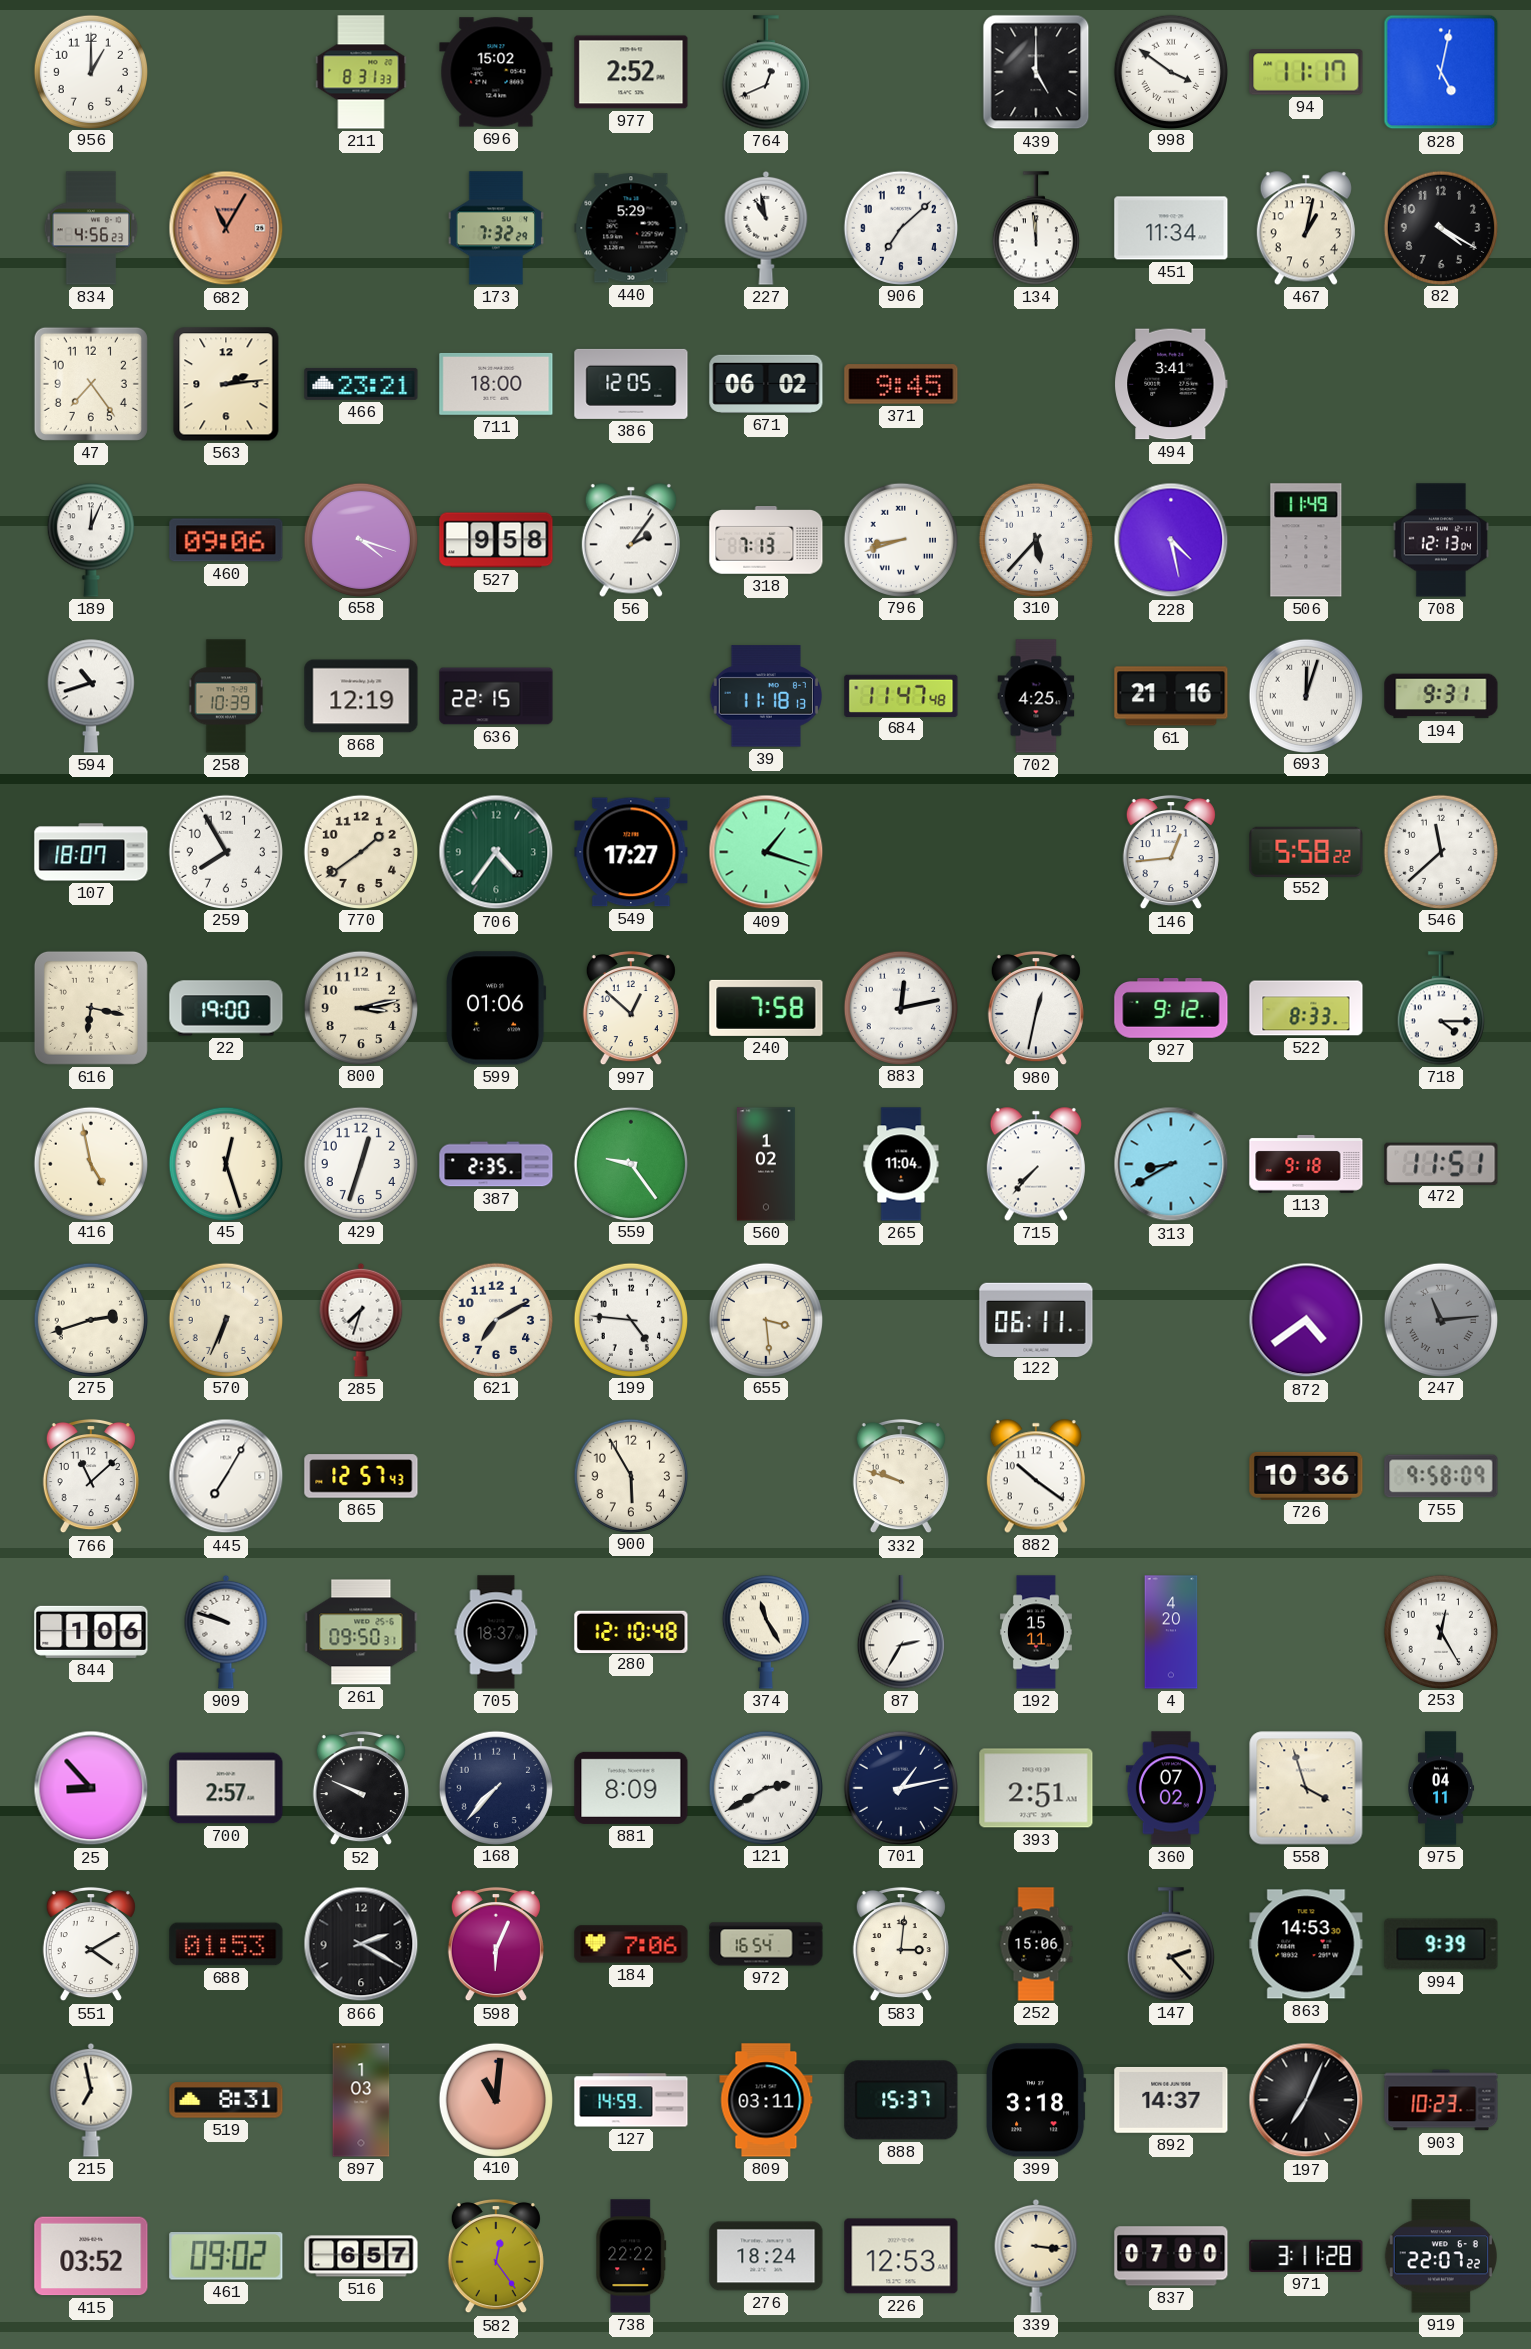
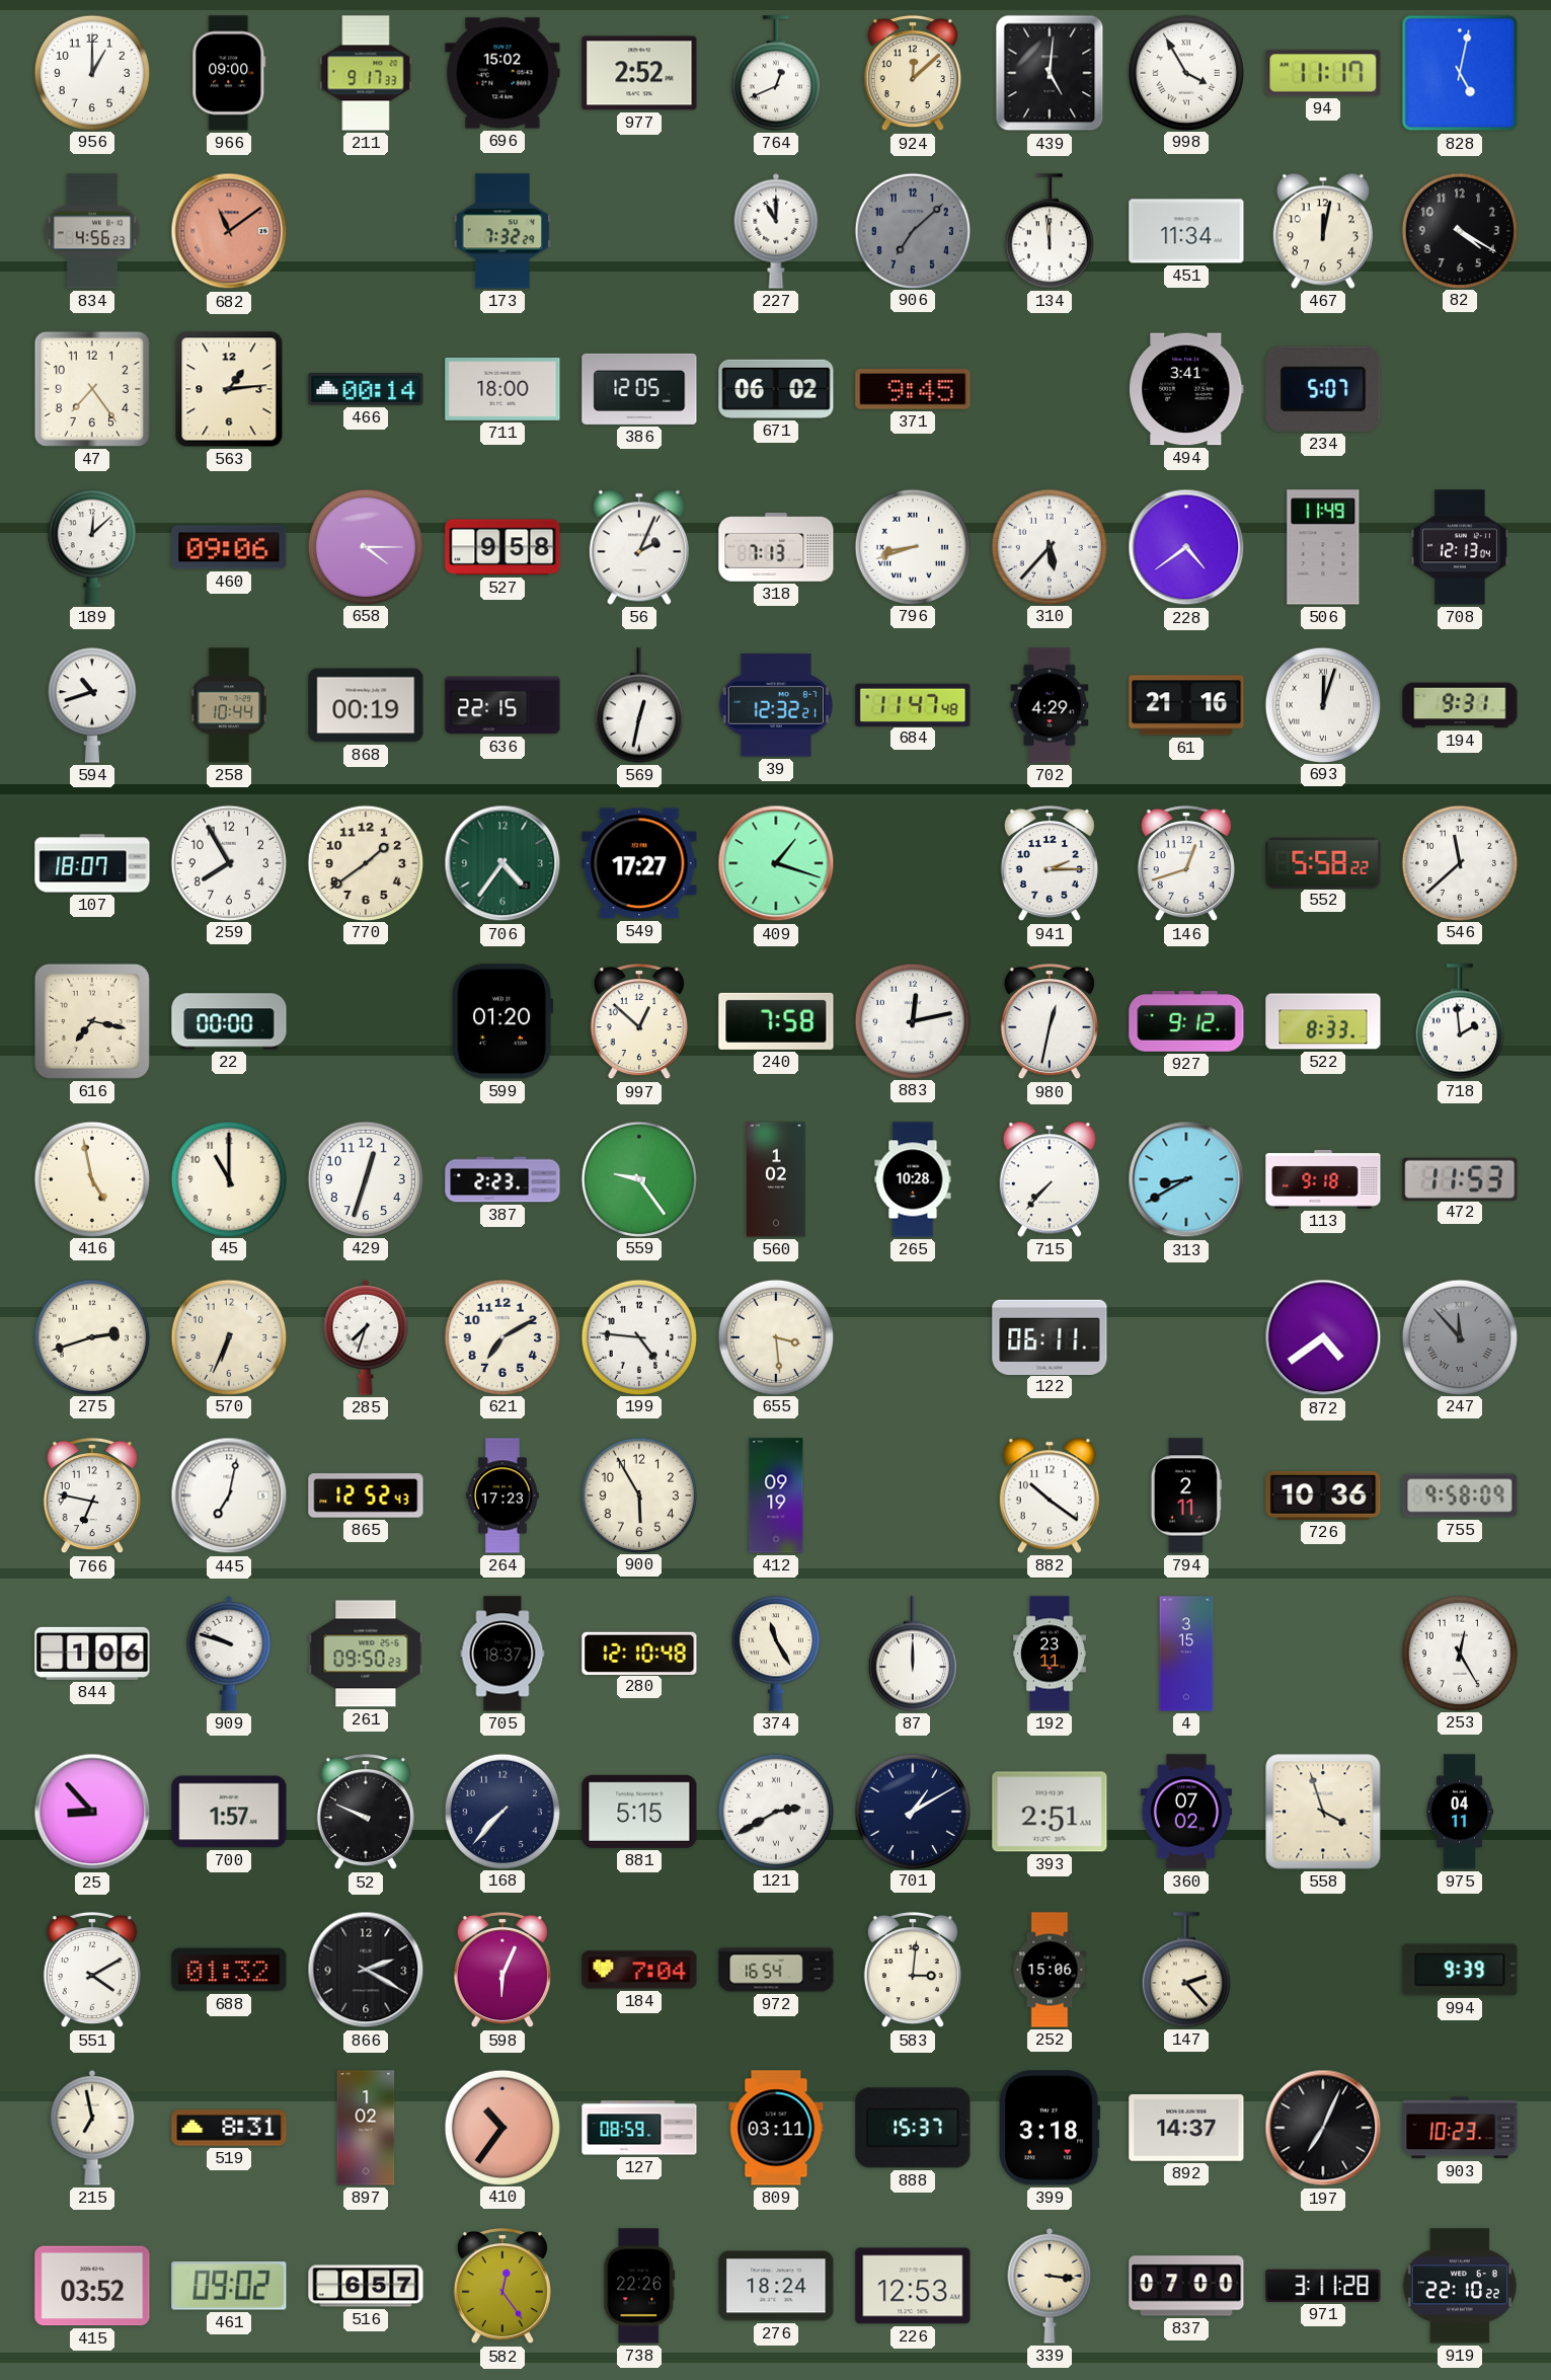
966: none -> 09:00
211: 8:31 -> 9:17
924: none -> 12:08
439: 5:00 -> 5:01
998: 3:51 -> 3:55
682: 11:05 -> 11:09
440: 5:29 -> none
227: 10:58 -> 11:00
906 dial: white -> grey
467: 1:02 -> 12:02
563: 2:14 -> 1:14
466: 23:21 -> 00:14
234: none -> 5:07
189: 12:04 -> 12:08
658: 4:18 -> 4:15
56: 2:06 -> 2:04
228: 4:28 -> 4:39
258: 10:39 -> 10:44
868: 12:19 -> 00:19
569: none -> 12:32
39: 11:18 -> 12:32
702: 4:25 -> 4:29
941: none -> 2:15
146: 12:44 -> 12:42
616: 6:17 -> 7:17
22: 19:00 -> 00:00
800: 3:13 -> none
599: 01:06 -> 01:20
718: 4:15 -> 1:59
45: 12:27 -> 11:00
387: 2:35 -> 2:23
265: 11:04 -> 10:28
472: 11:51 -> 11:53
247: 11:14 -> 11:53
766: 11:08 -> 6:47
445: 7:05 -> 7:02
865: 12:57 -> 12:52
264: none -> 17:23
412: none -> 09:19
332: 9:48 -> none
794: none -> 2:11
261: 09:50:31 -> 09:50:23
87: 2:35 -> 12:00
192: 15:11 -> 23:11
4: 4:20 -> 3:15
700: 2:57 -> 1:57
881: 8:09 -> 5:15
701: 1:13 -> 1:10
688: 01:53 -> 01:32
184: 7:06 -> 7:04
863: 14:53 -> none
897: 1:03 -> 1:02
410: 11:01 -> 10:36
127: 14:59 -> 08:59
738: 22:22 -> 22:26
919: 22:07 -> 22:10
